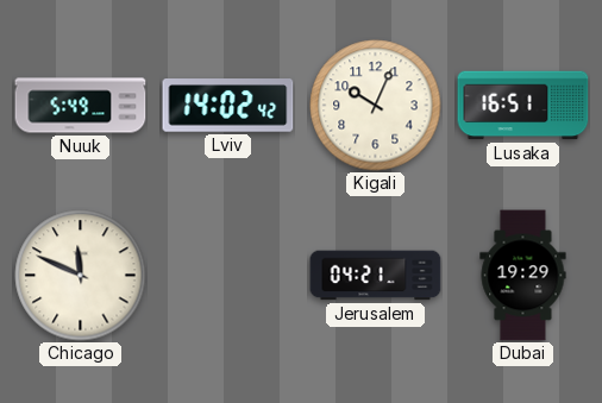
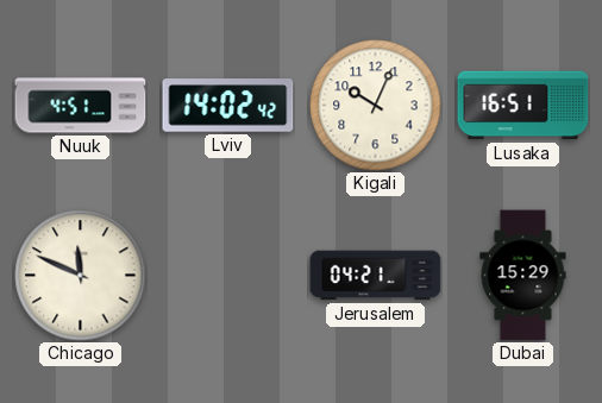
Nuuk: 5:49 -> 4:51
Dubai: 19:29 -> 15:29
